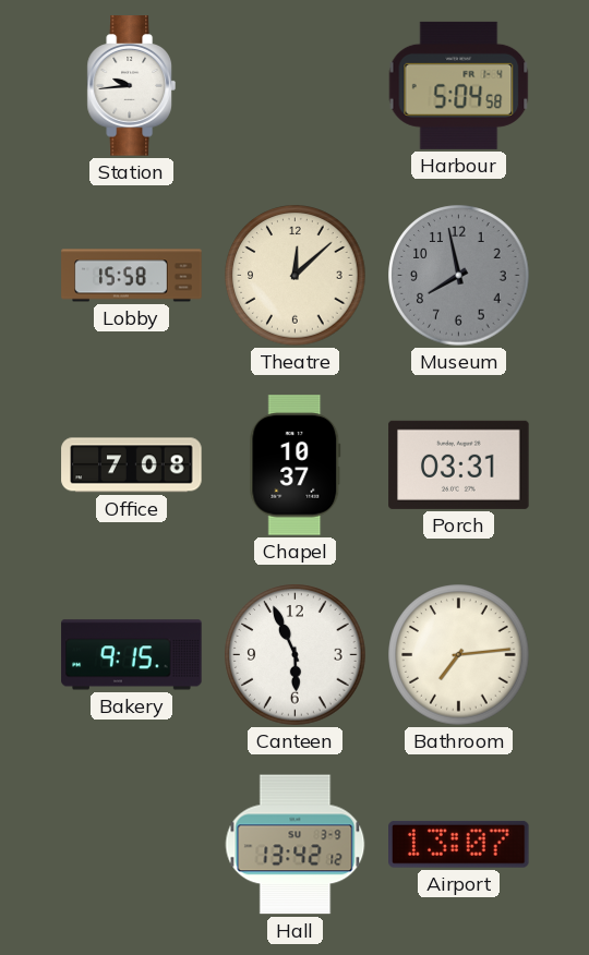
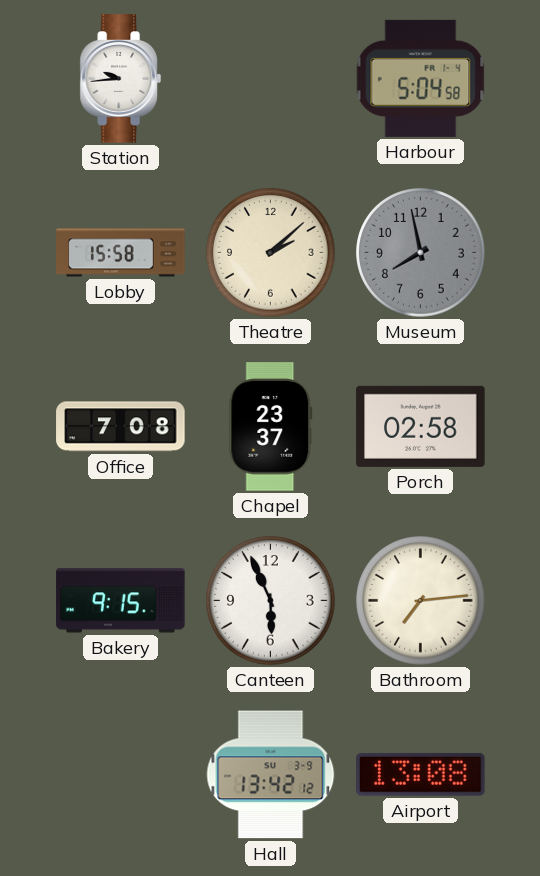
Theatre: 12:08 -> 2:08
Chapel: 10:37 -> 23:37
Porch: 03:31 -> 02:58
Airport: 13:07 -> 13:08
